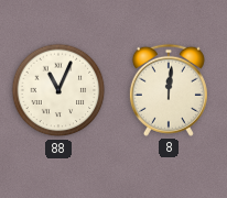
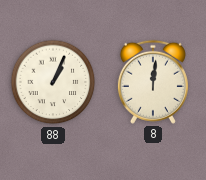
88: 11:04 -> 1:04
